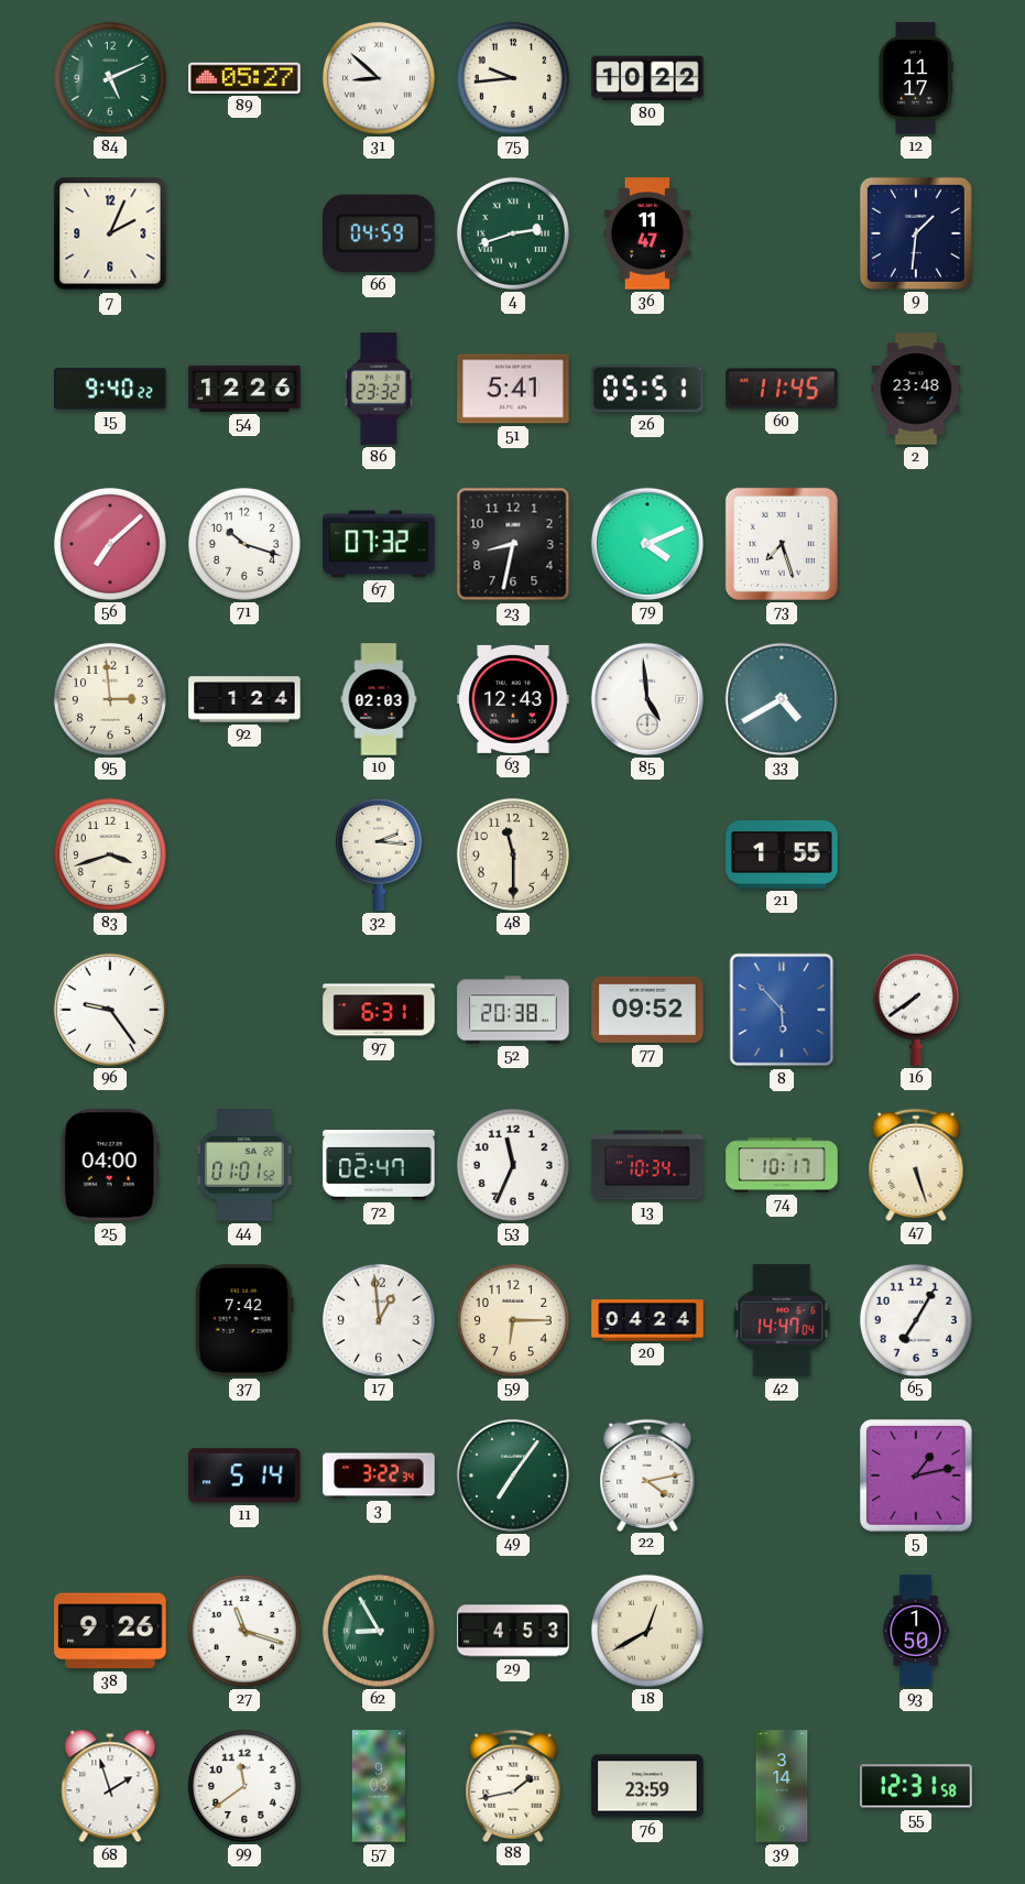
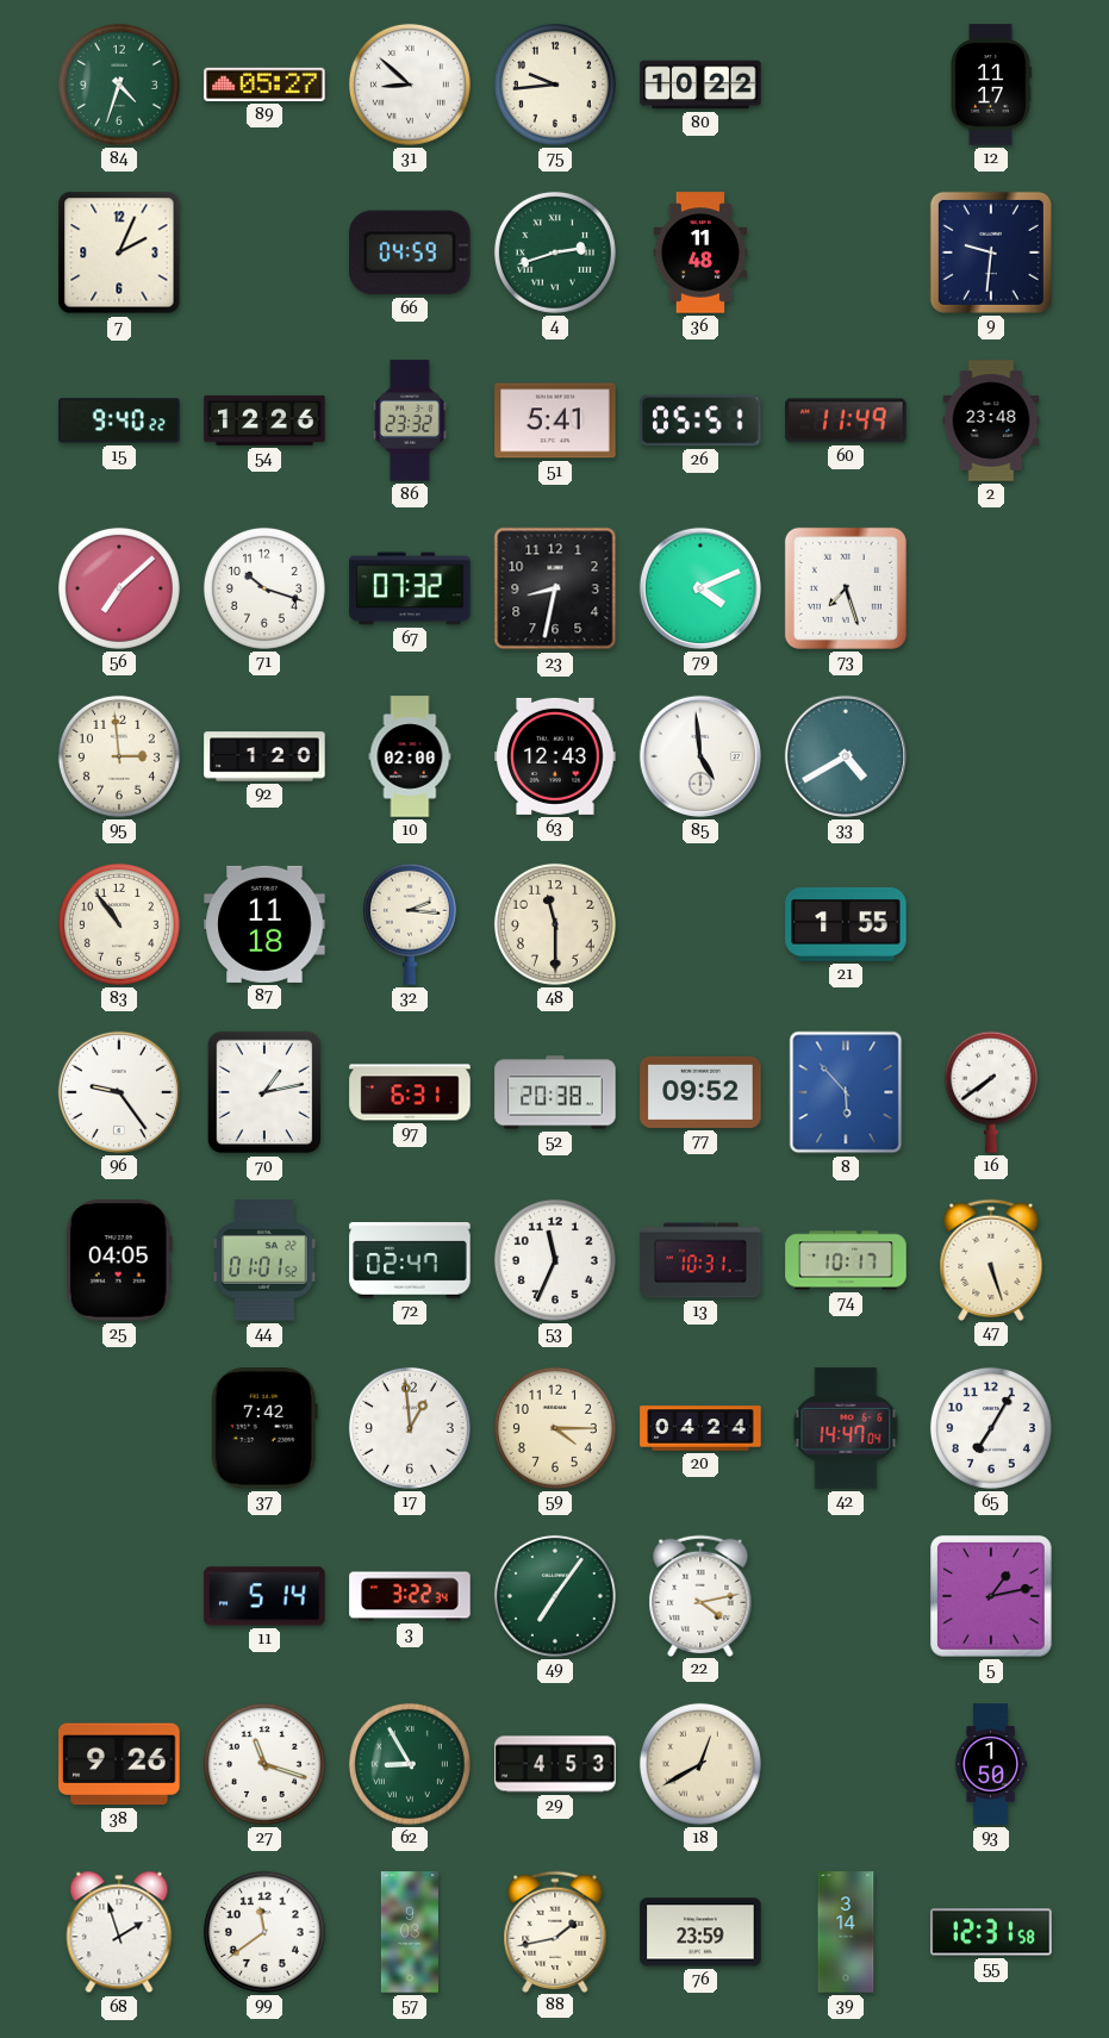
84: 5:11 -> 4:33
36: 11:47 -> 11:48
9: 1:31 -> 9:31
60: 11:45 -> 11:49
92: 1:24 -> 1:20
10: 02:03 -> 02:00
83: 3:42 -> 10:54
87: none -> 11:18
70: none -> 1:13
25: 04:00 -> 04:05
13: 10:34 -> 10:31
59: 6:15 -> 4:15
